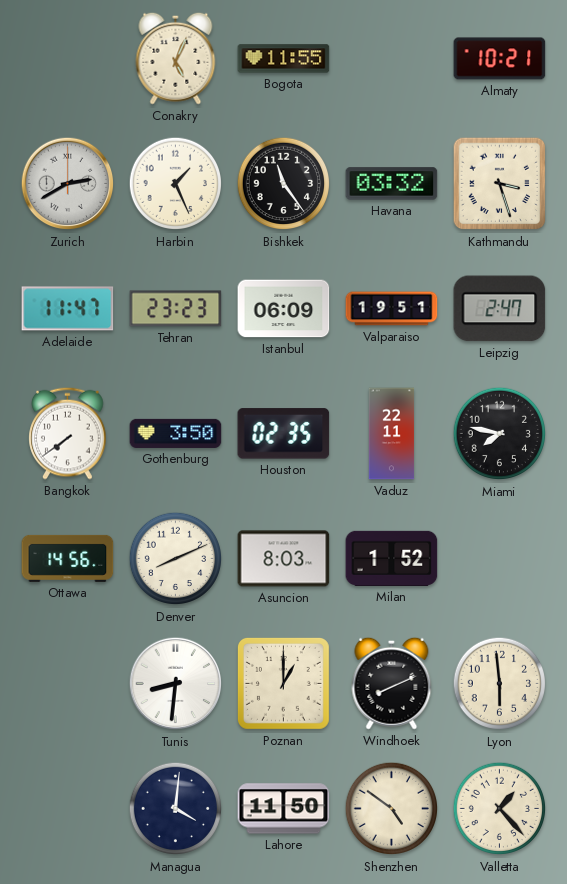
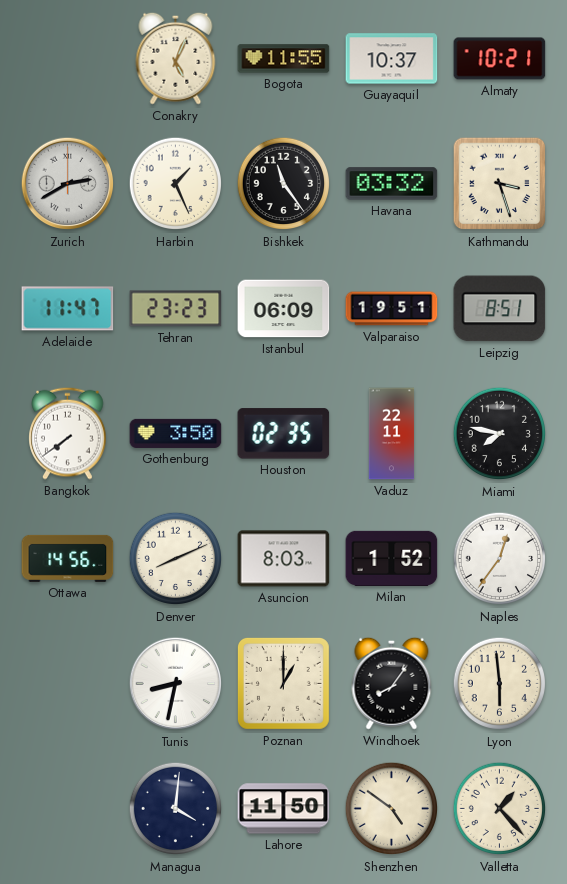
Guayaquil: none -> 10:37
Leipzig: 2:47 -> 8:51
Naples: none -> 12:36
Tunis: 8:31 -> 8:32
Windhoek: 8:11 -> 8:06
